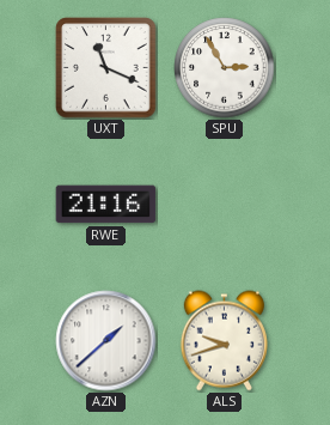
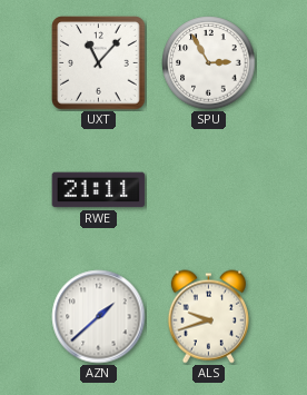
UXT: 11:19 -> 11:07
RWE: 21:16 -> 21:11
